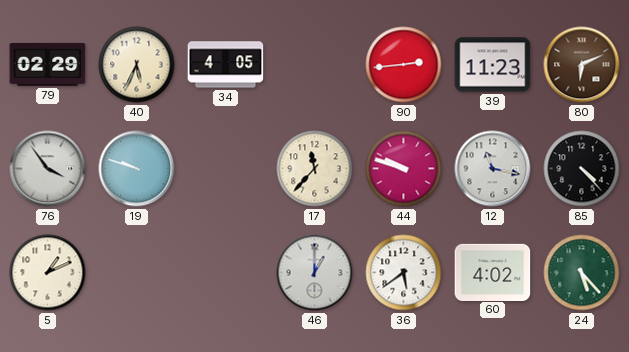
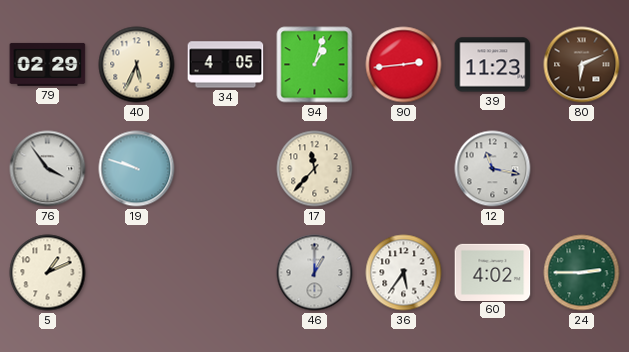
94: none -> 1:03
44: 9:48 -> none
85: 4:23 -> none
36: 5:39 -> 5:36
24: 5:23 -> 2:45
